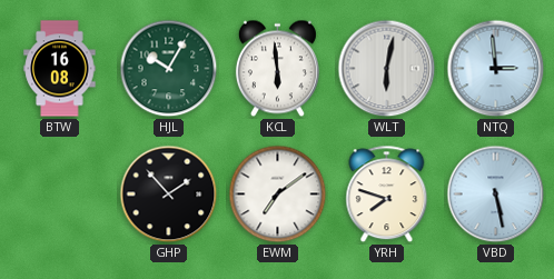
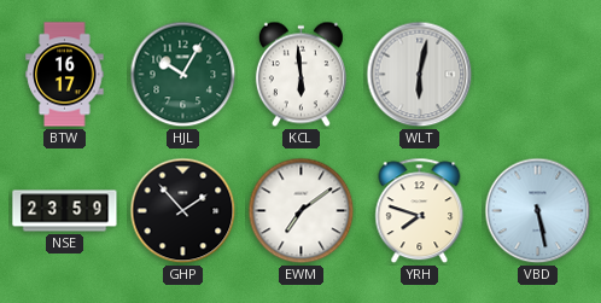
BTW: 16:08 -> 16:17
NTQ: 2:59 -> none
NSE: none -> 23:59
